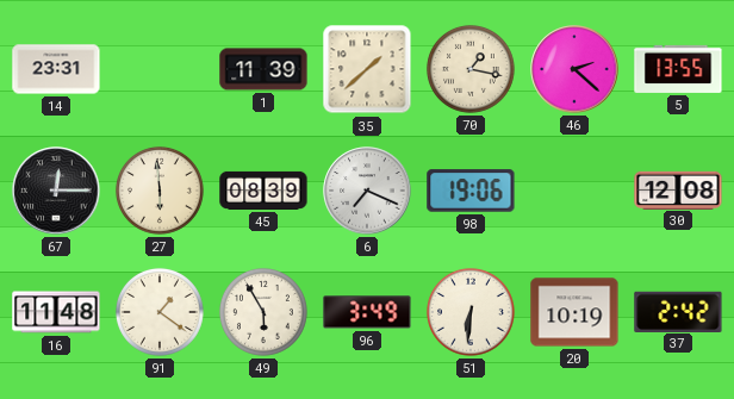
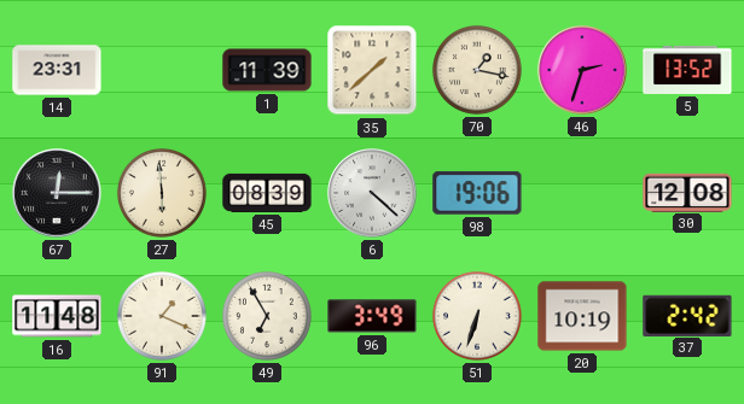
46: 2:22 -> 2:33
5: 13:55 -> 13:52
6: 7:19 -> 4:22
91: 1:21 -> 1:19
49: 5:55 -> 6:55
51: 6:31 -> 6:33
